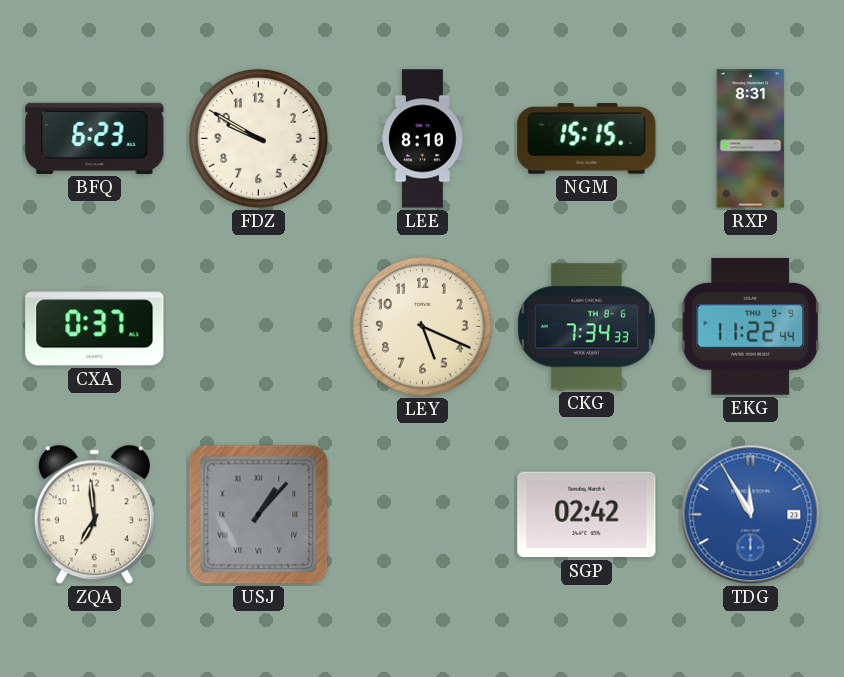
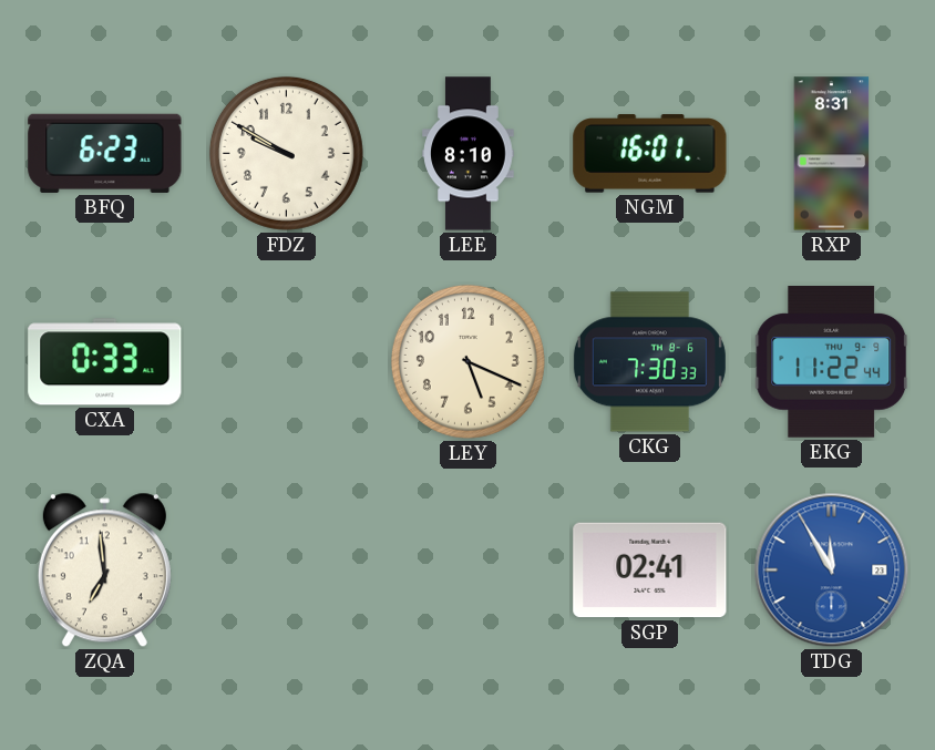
NGM: 15:15 -> 16:01
CXA: 0:37 -> 0:33
CKG: 7:34 -> 7:30
USJ: 1:07 -> none
SGP: 02:42 -> 02:41
